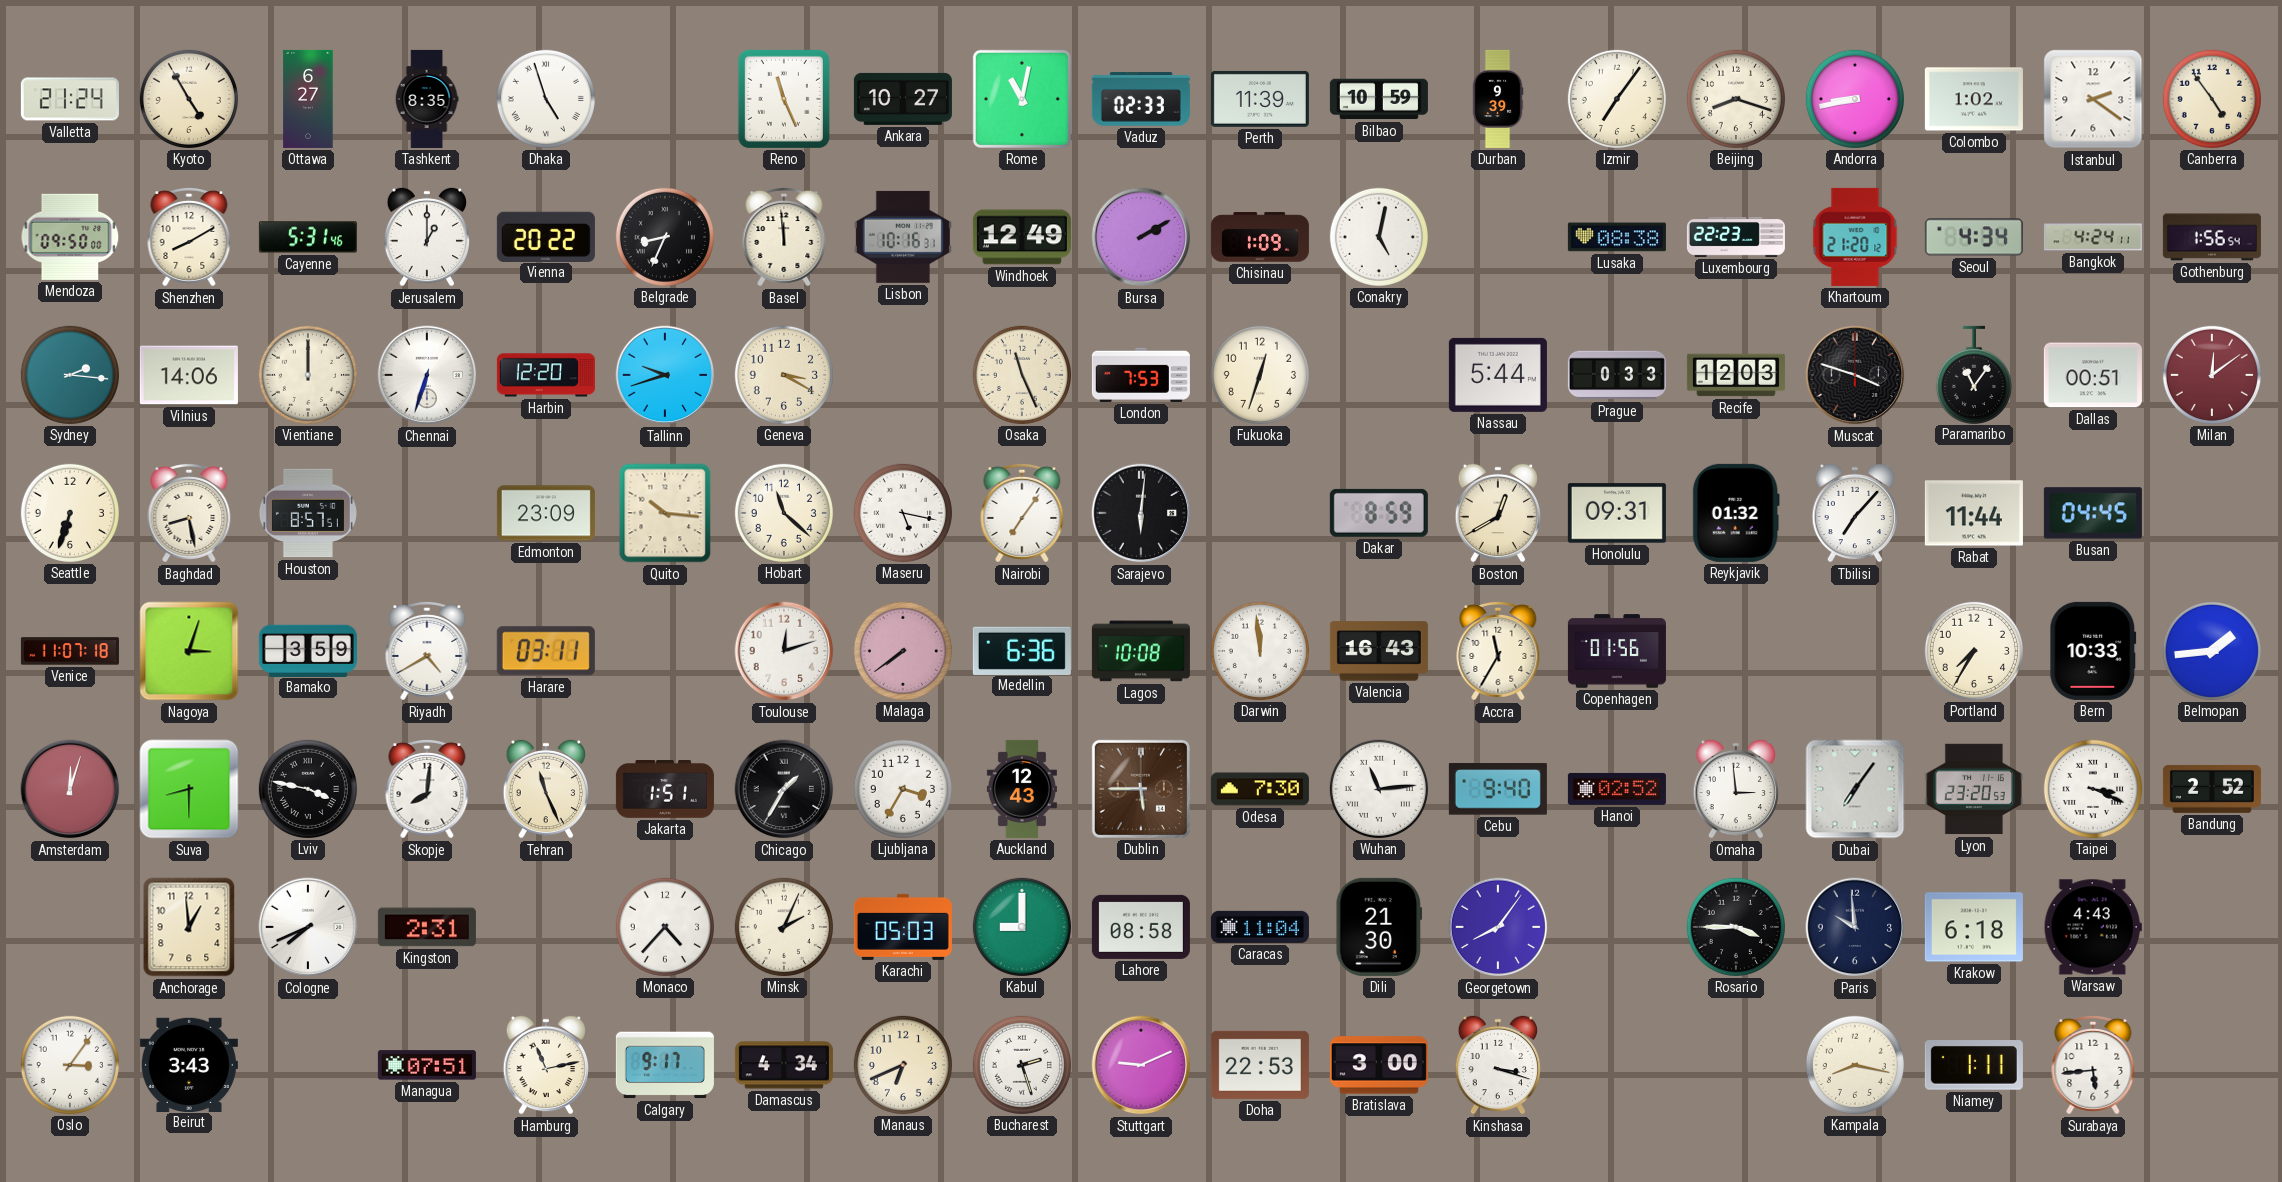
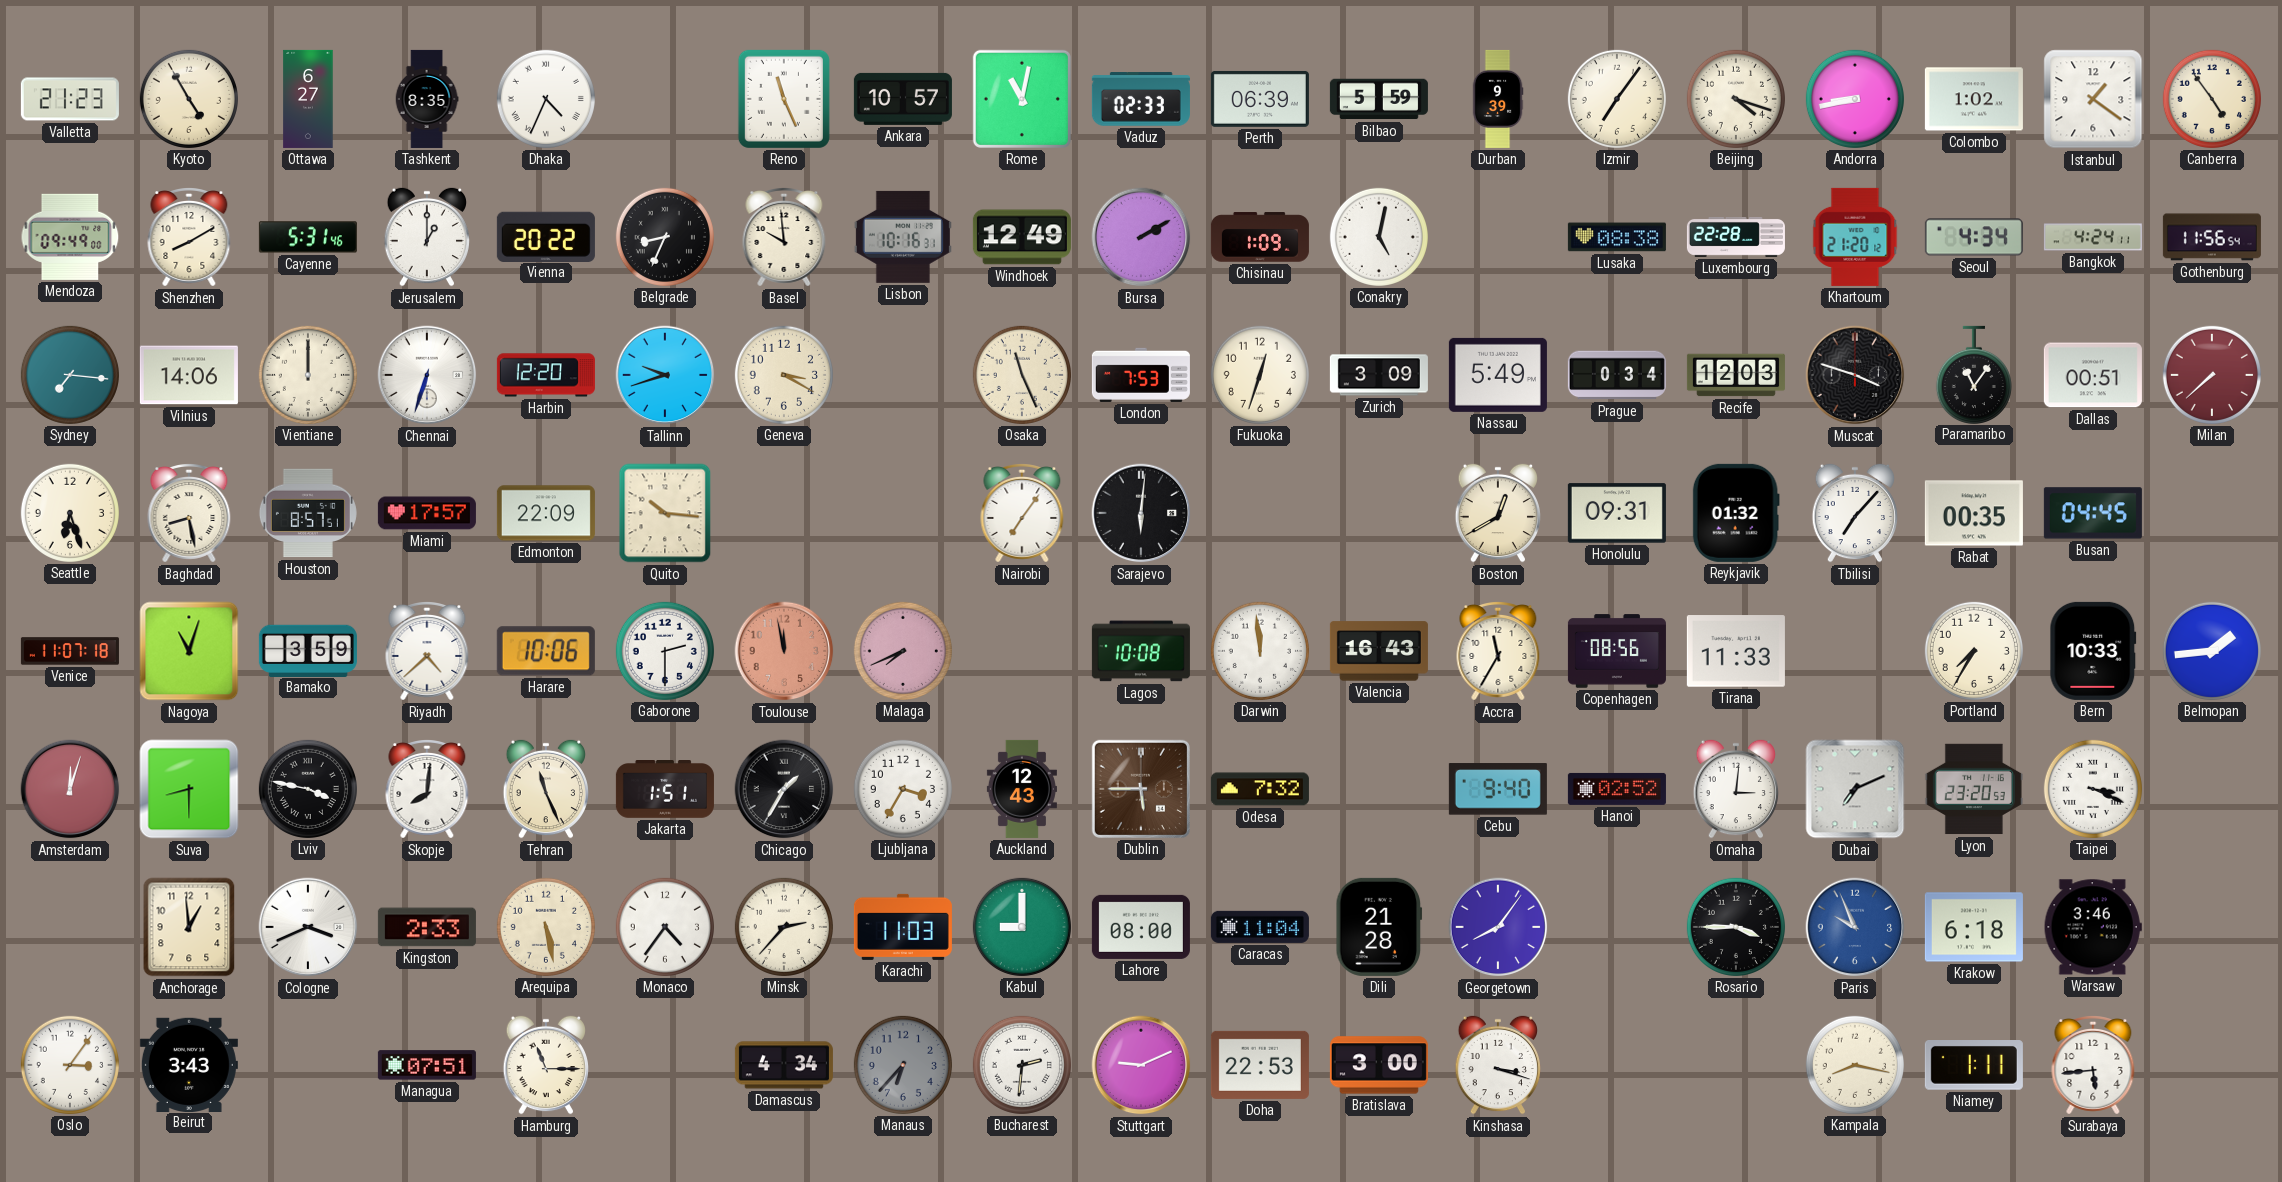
Valletta: 21:24 -> 21:23
Dhaka: 4:57 -> 4:34
Ankara: 10:27 -> 10:57
Perth: 11:39 -> 06:39
Bilbao: 10:59 -> 5:59
Beijing: 8:18 -> 4:18
Istanbul: 2:21 -> 1:21
Mendoza: 09:50 -> 09:49
Basel: 11:59 -> 9:59
Luxembourg: 22:23 -> 22:28
Gothenburg: 1:56 -> 11:56
Sydney: 2:16 -> 7:16
Zurich: none -> 3:09
Nassau: 5:44 -> 5:49
Prague: 0:33 -> 0:34
Milan: 12:09 -> 7:38
Seattle: 6:33 -> 6:27
Miami: none -> 17:57
Edmonton: 23:09 -> 22:09
Hobart: 11:22 -> none
Maseru: 5:17 -> none
Dakar: 8:59 -> none
Rabat: 11:44 -> 00:35
Nagoya: 3:03 -> 11:03
Riyadh: 4:40 -> 4:38
Harare: 03:11 -> 10:06
Gaborone: none -> 2:30
Toulouse: 12:12 -> 11:58
Toulouse dial: white -> salmon
Malaga: 7:39 -> 7:41
Medellin: 6:36 -> none
Copenhagen: 01:56 -> 08:56
Tirana: none -> 11:33
Odesa: 7:30 -> 7:32
Wuhan: 11:14 -> none
Omaha: 2:59 -> 3:01
Dubai: 7:06 -> 7:11
Bandung: 2:52 -> none
Cologne: 7:41 -> 3:41
Kingston: 2:31 -> 2:33
Arequipa: none -> 5:28
Monaco: 4:37 -> 4:36
Minsk: 2:04 -> 2:37
Karachi: 05:03 -> 11:03
Lahore: 08:58 -> 08:00
Dili: 21:30 -> 21:28
Paris: 9:59 -> 9:56
Paris dial: navy -> blue
Warsaw: 4:43 -> 3:46
Hamburg: 11:13 -> 11:15
Calgary: 9:17 -> none
Manaus: 6:41 -> 6:37
Manaus dial: cream -> grey
Bucharest: 2:27 -> 2:31
